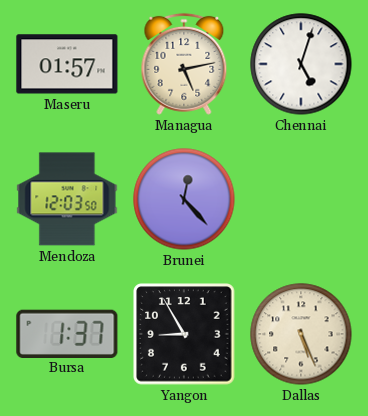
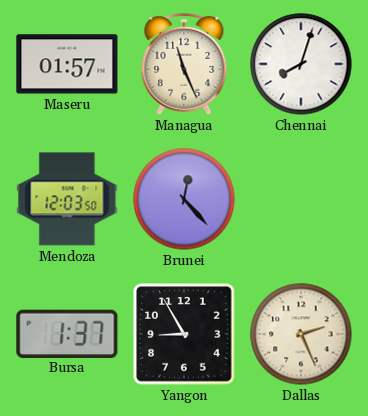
Managua: 5:13 -> 11:26
Chennai: 5:03 -> 8:03
Dallas: 5:26 -> 2:26
